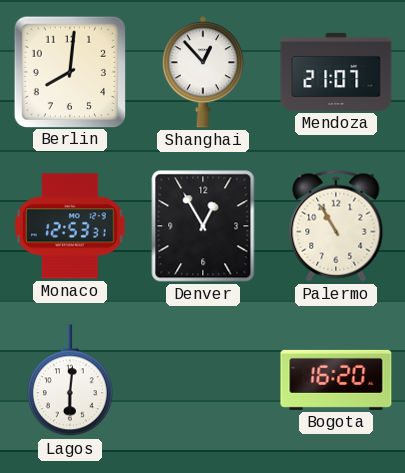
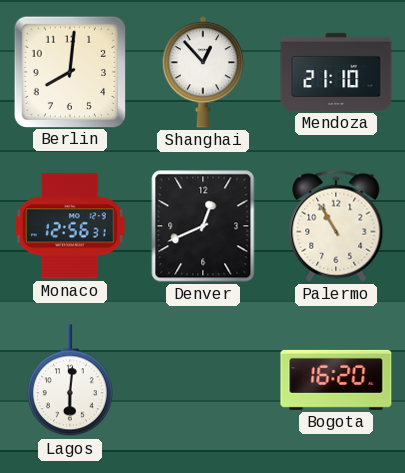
Mendoza: 21:07 -> 21:10
Monaco: 12:53 -> 12:56
Denver: 12:55 -> 12:41
